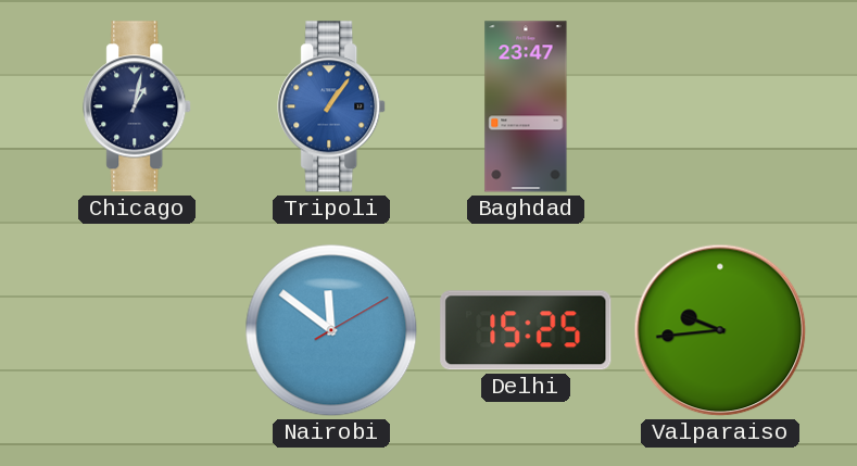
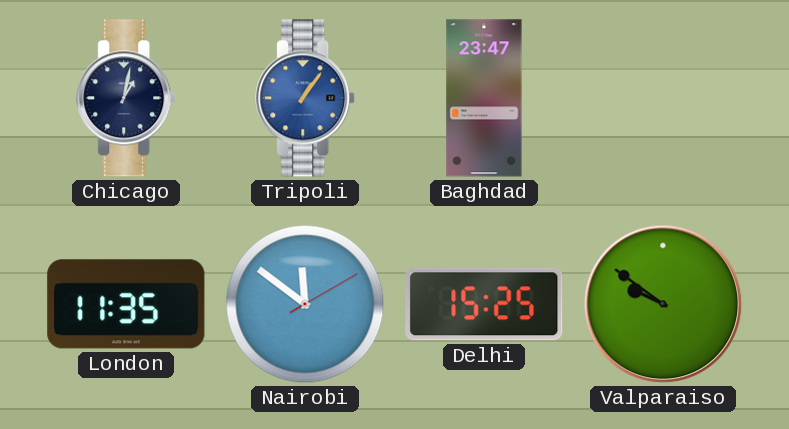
London: none -> 11:35
Valparaiso: 9:44 -> 9:51
